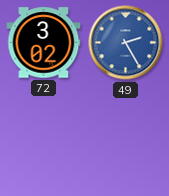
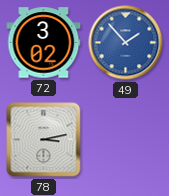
49: 2:25 -> 1:53
78: none -> 3:13
